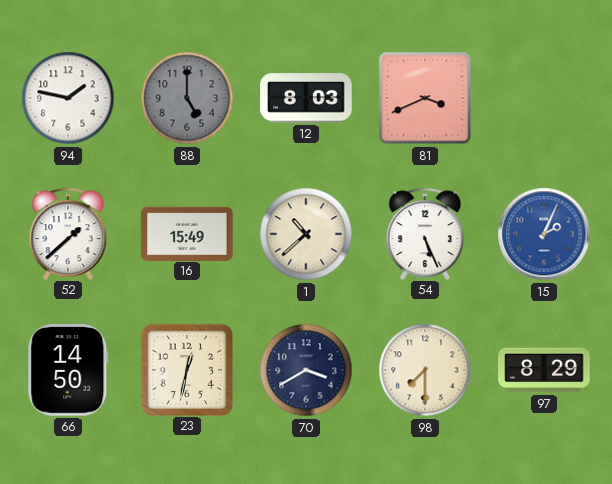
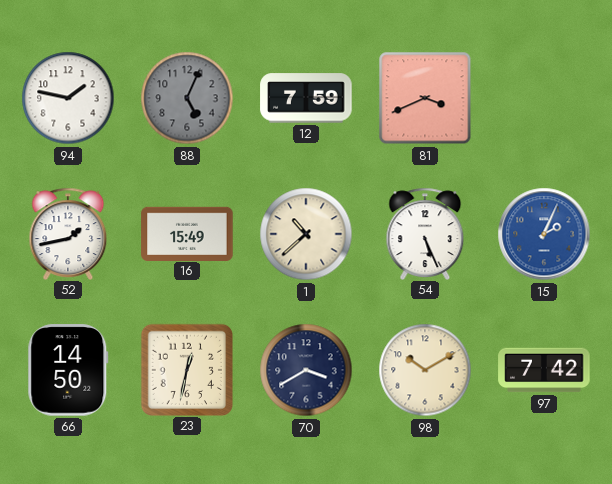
88: 5:00 -> 5:04
12: 8:03 -> 7:59
52: 1:38 -> 1:43
98: 7:30 -> 10:10
97: 8:29 -> 7:42
